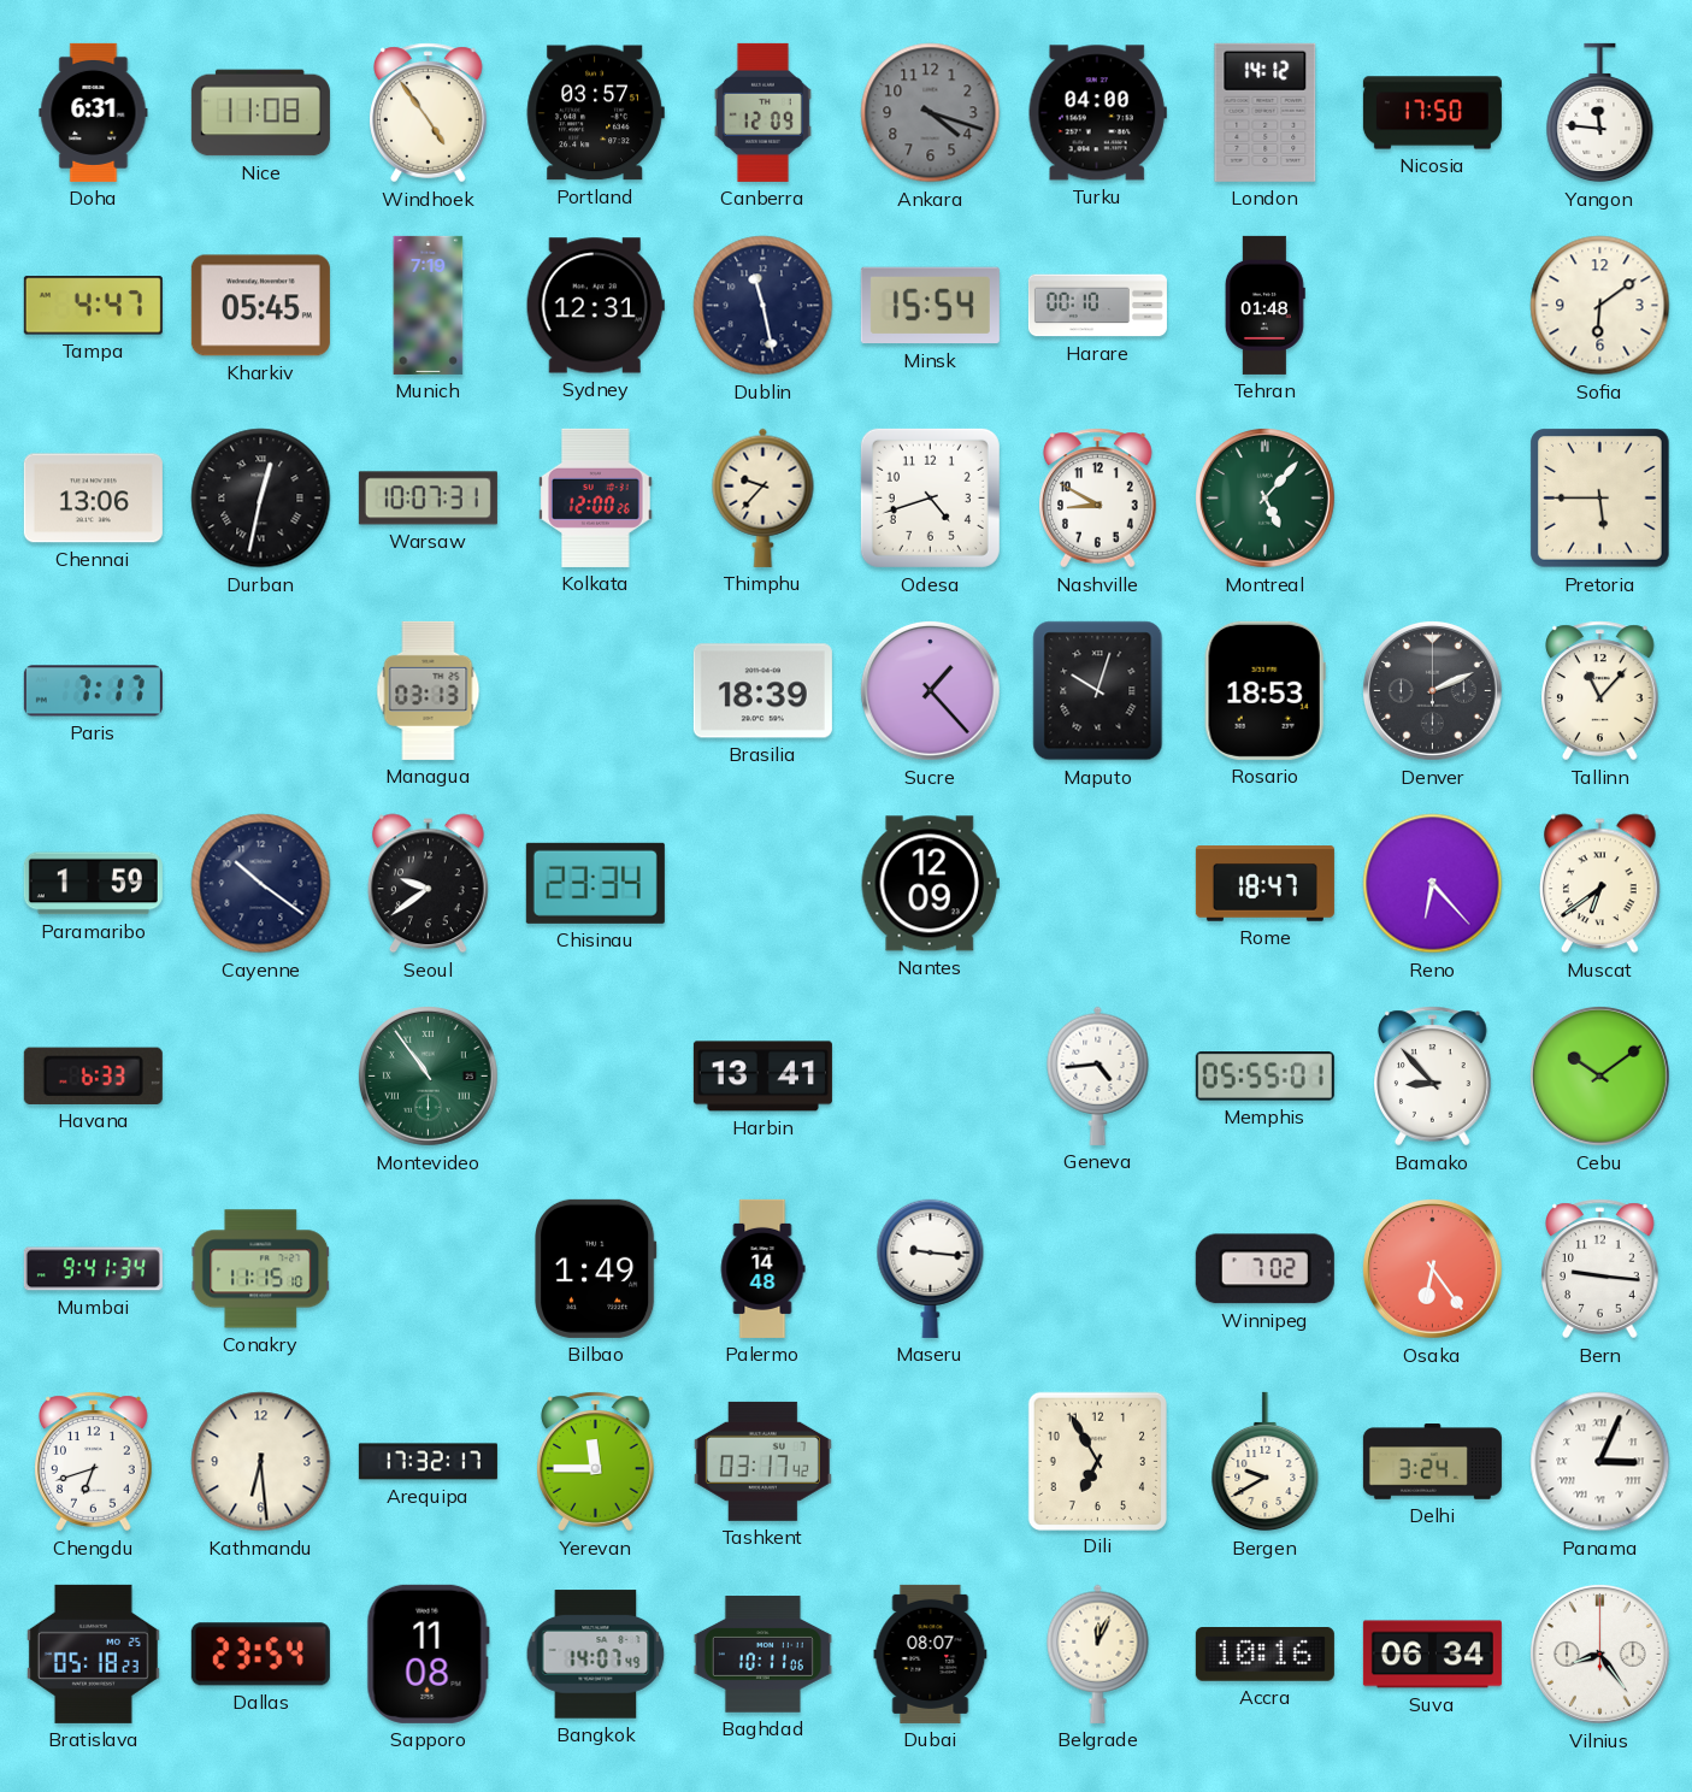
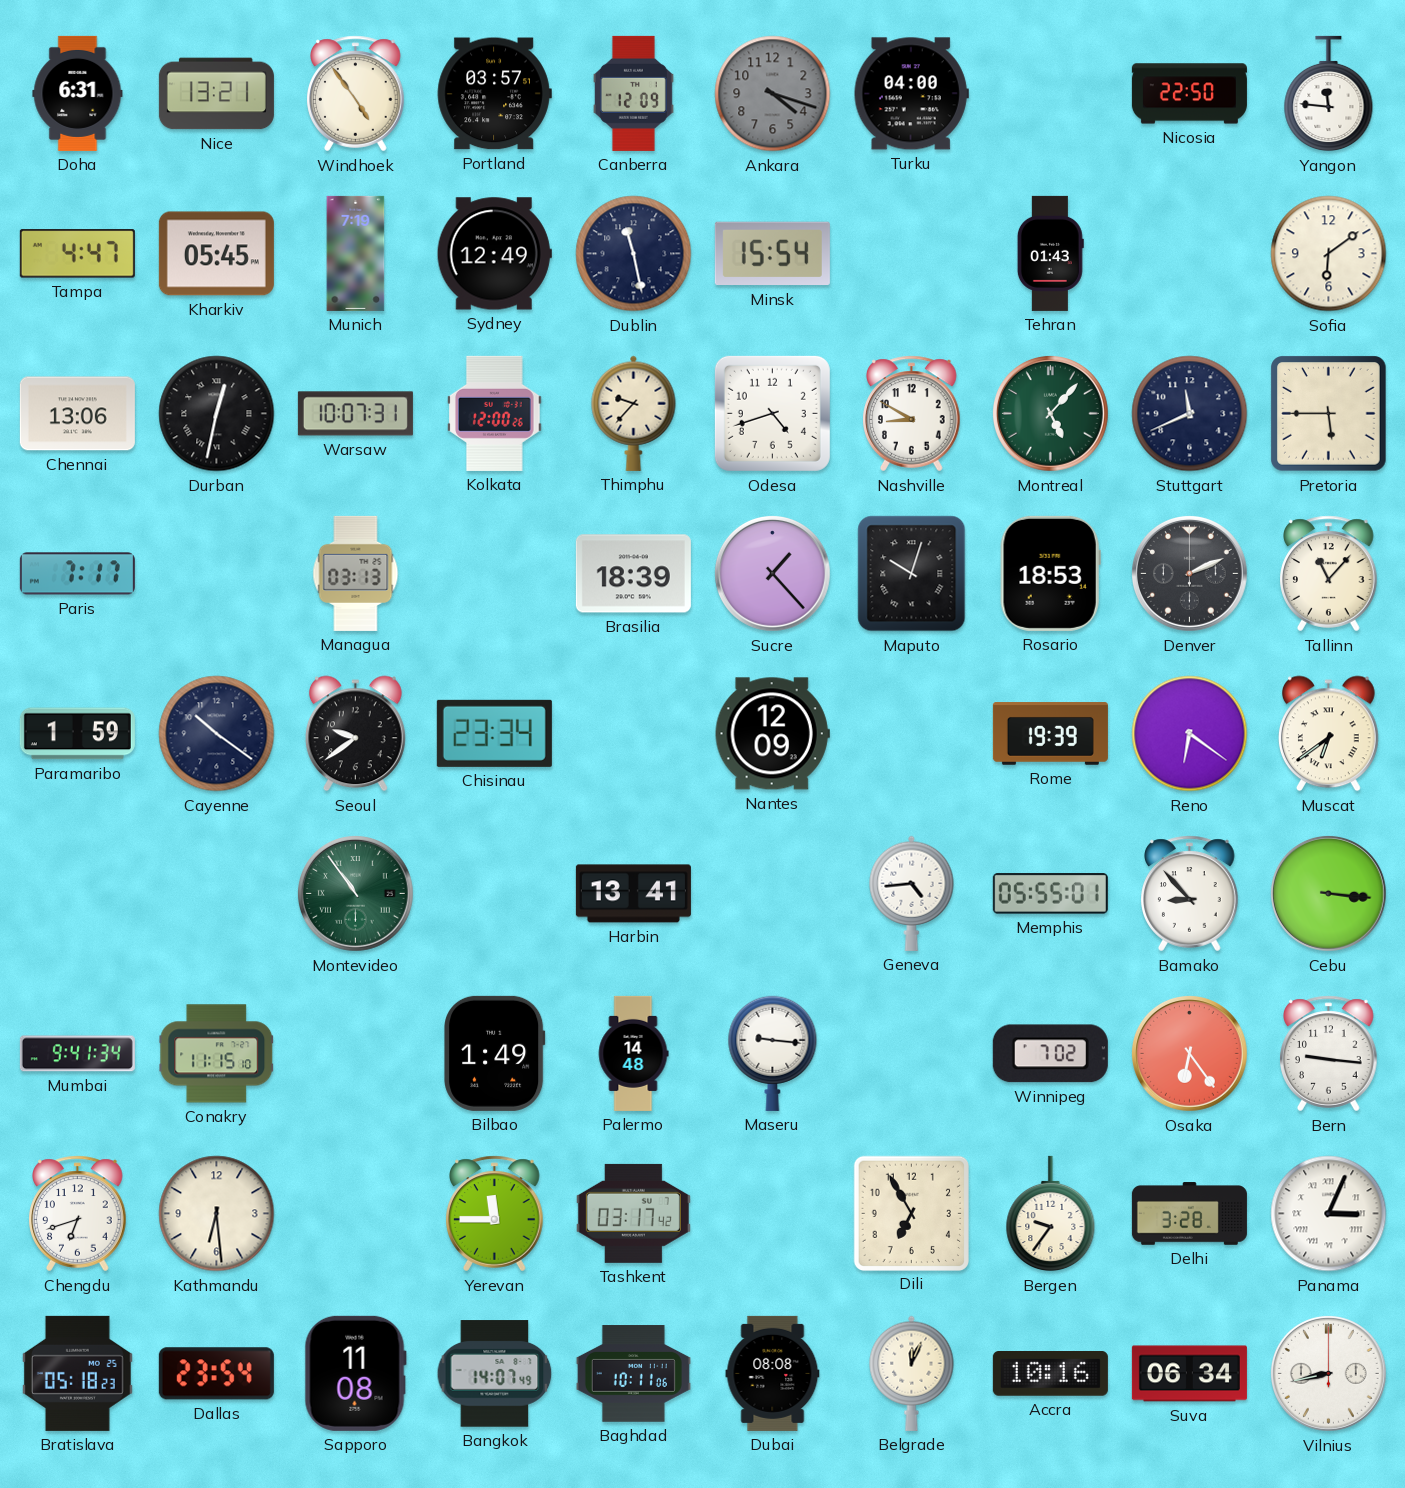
Nice: 11:08 -> 13:21
London: 14:12 -> none
Nicosia: 17:50 -> 22:50
Sydney: 12:31 -> 12:49
Harare: 00:10 -> none
Tehran: 01:48 -> 01:43
Stuttgart: none -> 11:41
Rome: 18:47 -> 19:39
Reno: 6:23 -> 6:21
Havana: 6:33 -> none
Cebu: 10:09 -> 3:16
Arequipa: 17:32 -> none
Bergen: 9:40 -> 9:36
Delhi: 3:24 -> 3:28
Dubai: 08:07 -> 08:08
Vilnius: 8:24 -> 8:43
